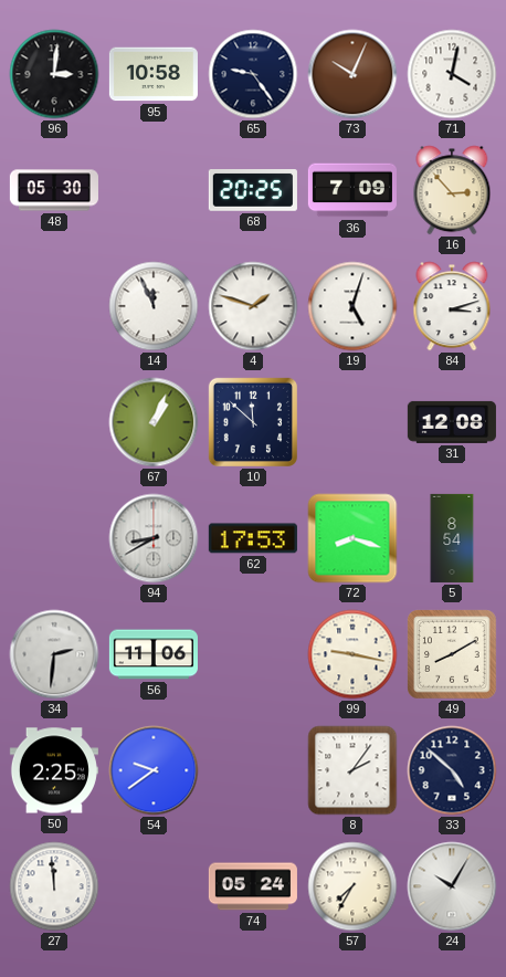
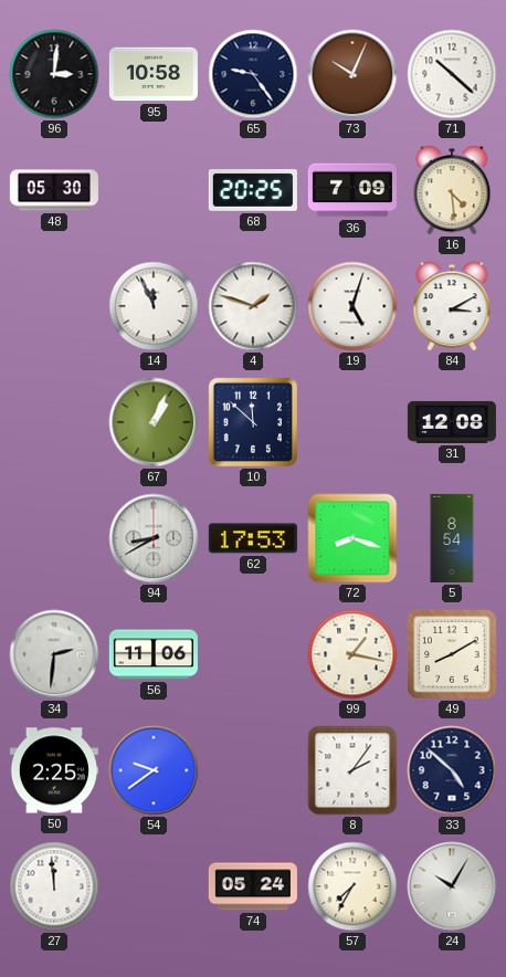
71: 4:02 -> 10:22
16: 2:53 -> 4:29
84: 3:12 -> 3:10
99: 9:17 -> 1:17
